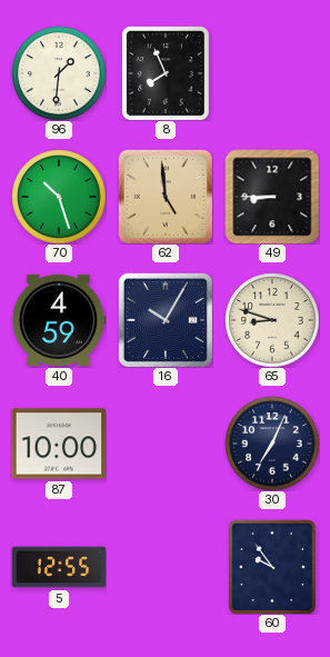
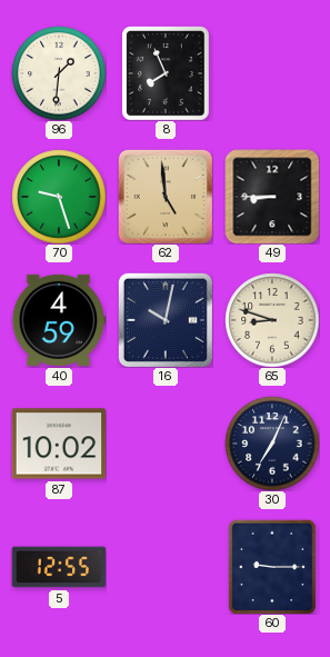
70: 10:27 -> 9:27
16: 10:05 -> 10:02
87: 10:00 -> 10:02
60: 9:54 -> 9:15
